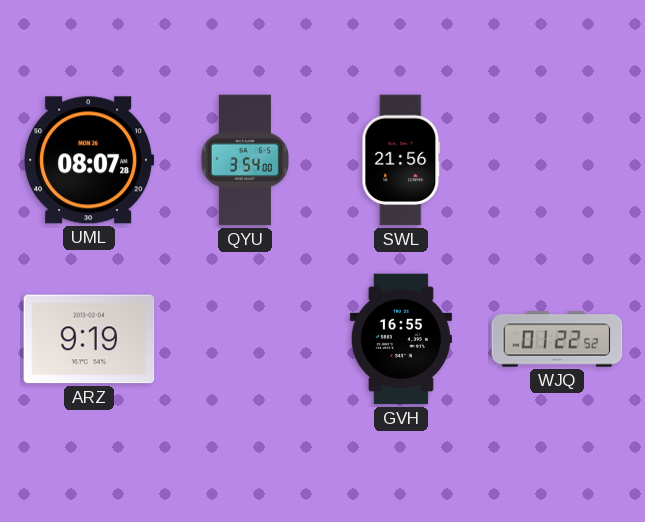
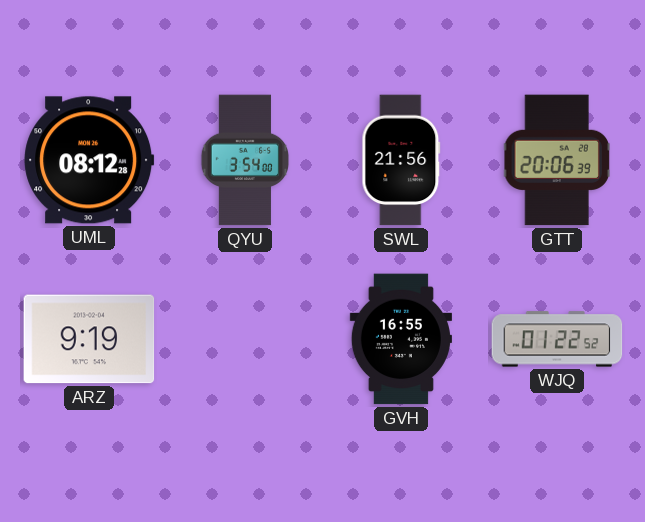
UML: 08:07 -> 08:12
GTT: none -> 20:06
